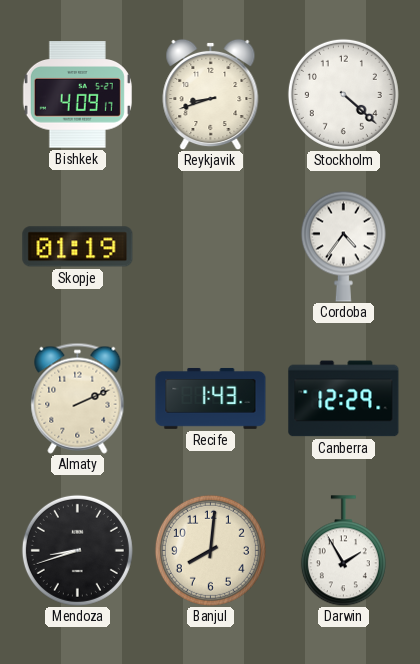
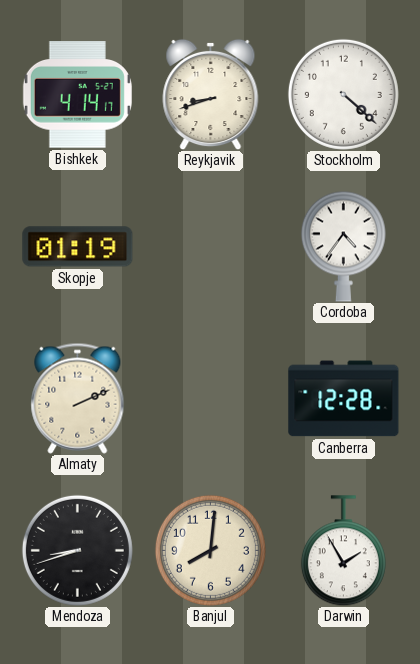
Bishkek: 4:09 -> 4:14
Recife: 1:43 -> none
Canberra: 12:29 -> 12:28
